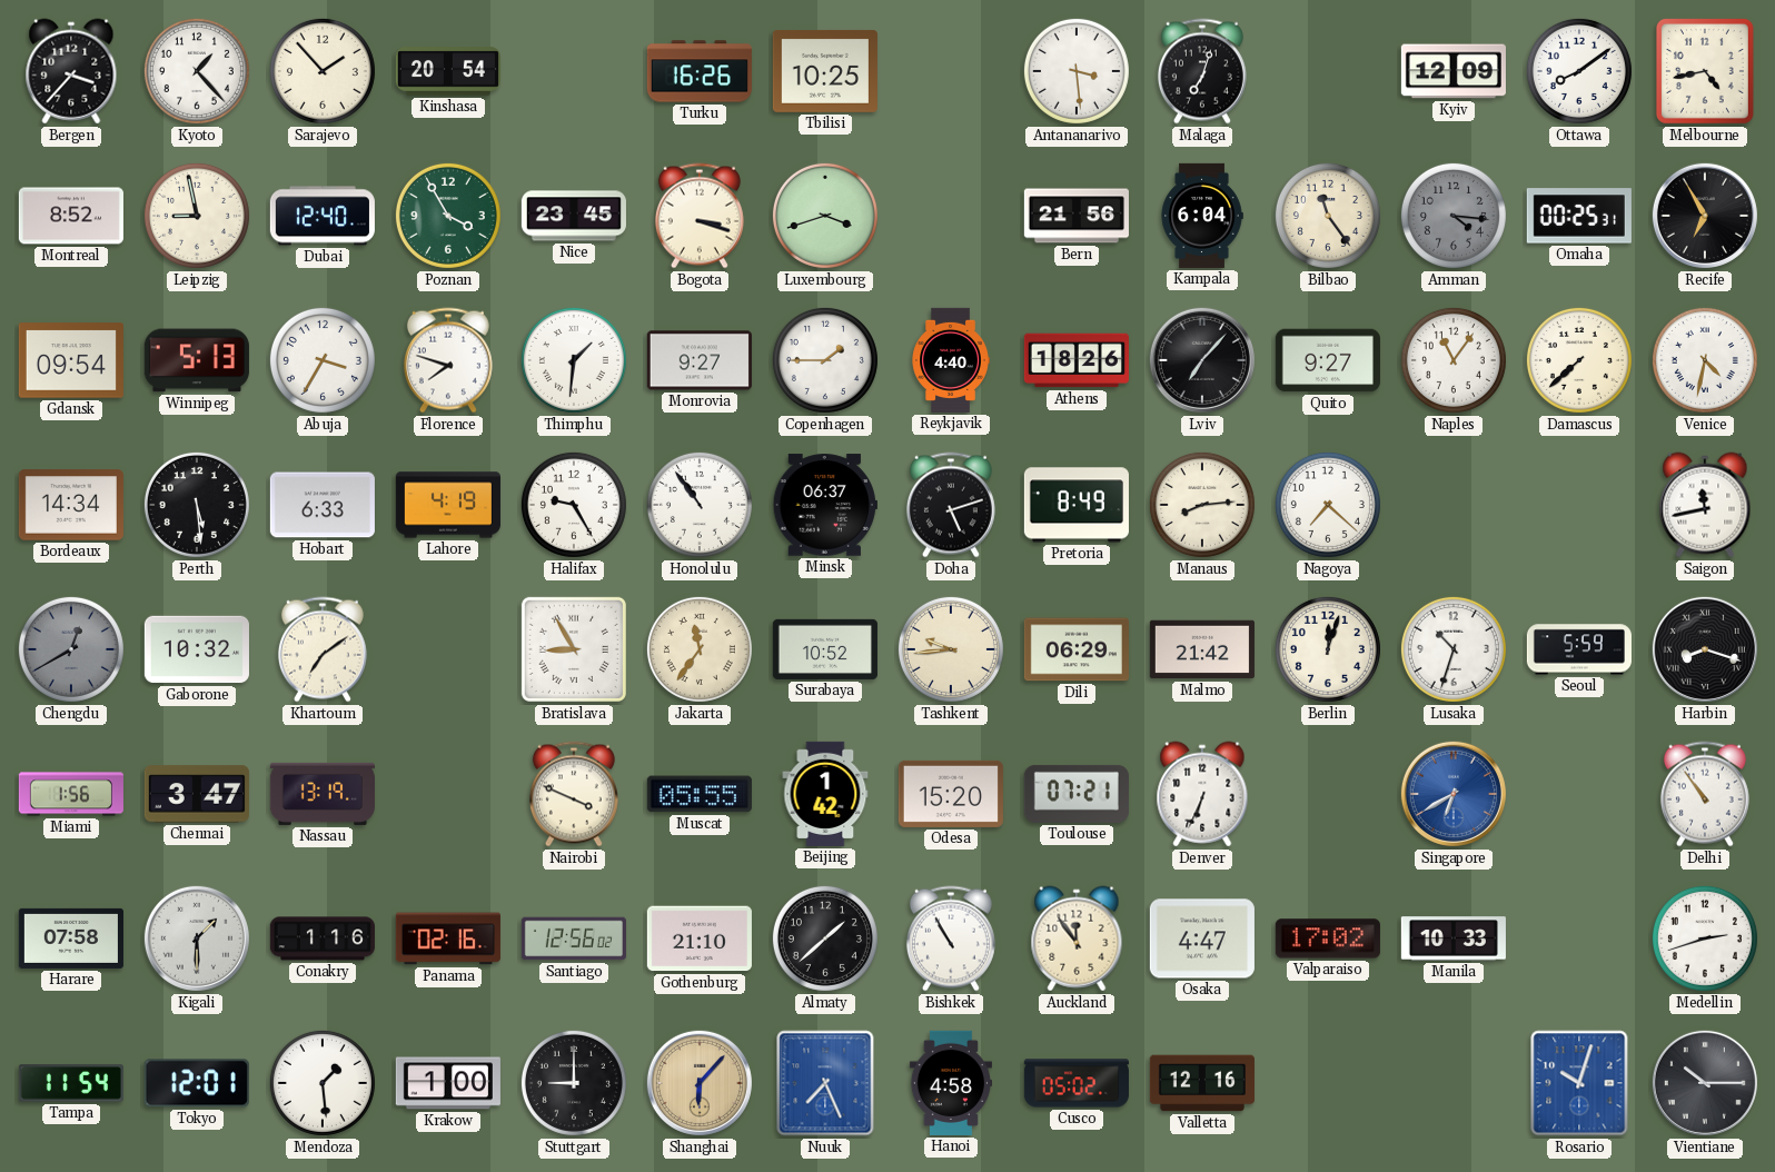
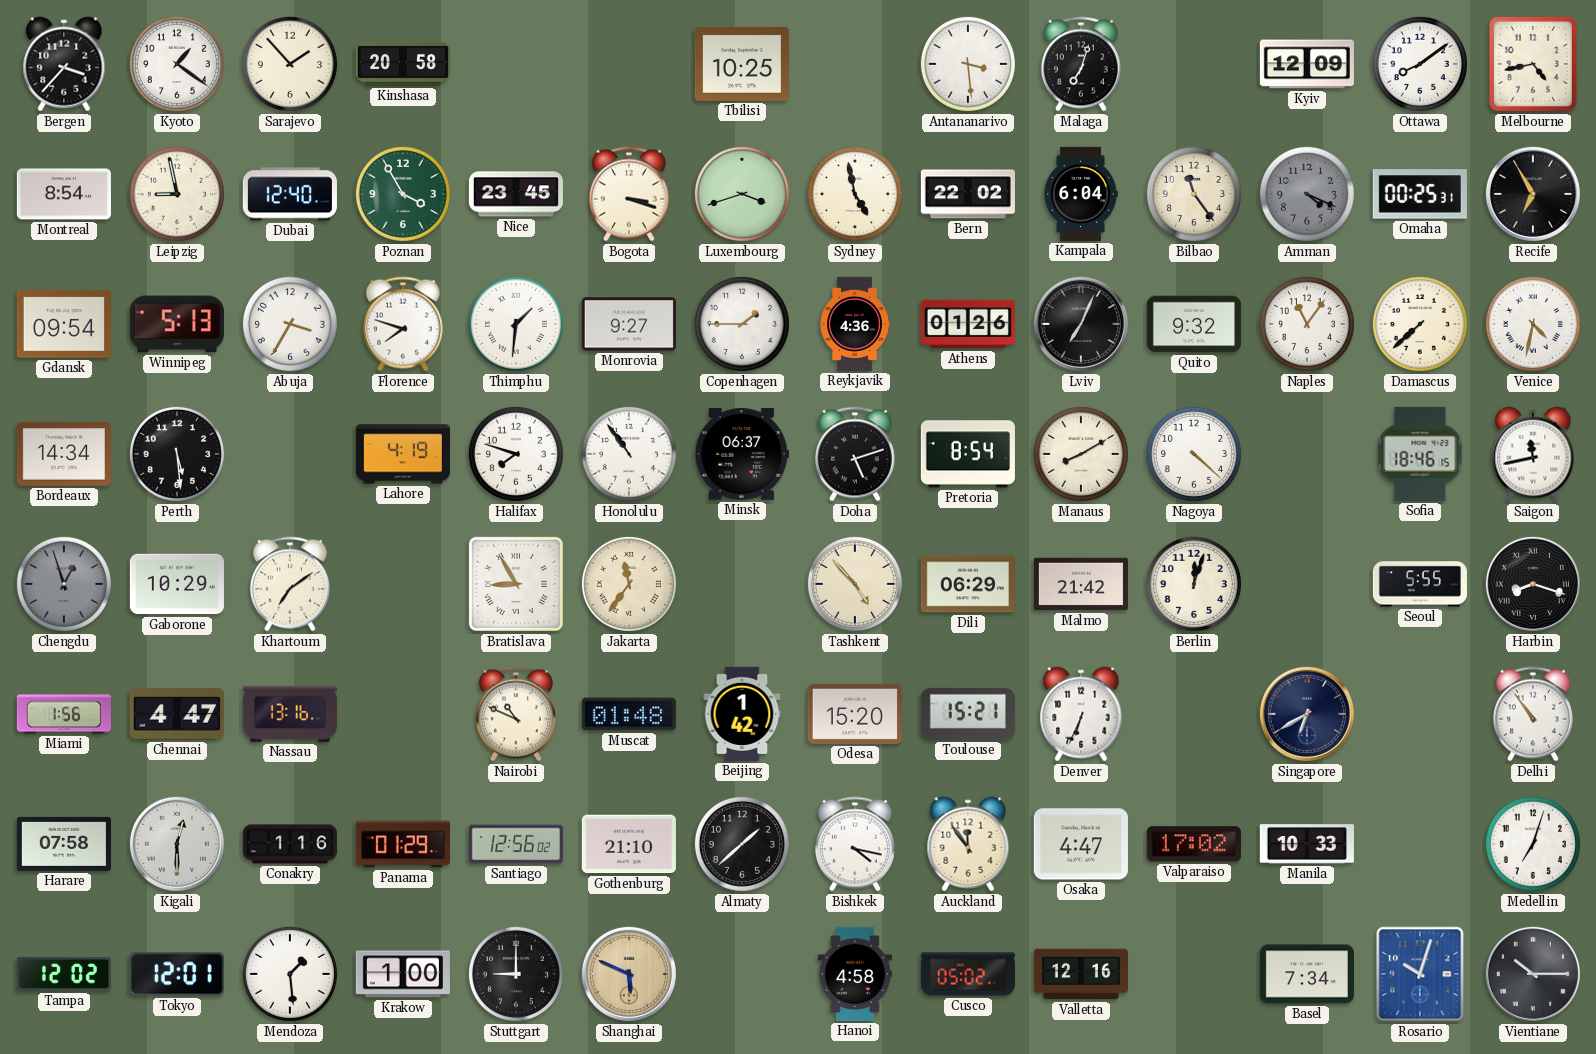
Kyoto: 1:23 -> 1:21
Kinshasa: 20:54 -> 20:58
Turku: 16:26 -> none
Montreal: 8:52 -> 8:54
Sydney: none -> 4:58
Bern: 21:56 -> 22:02
Amman: 4:16 -> 4:19
Reykjavik: 4:40 -> 4:36
Athens: 18:26 -> 01:26
Lviv: 7:07 -> 7:04
Quito: 9:27 -> 9:32
Hobart: 6:33 -> none
Halifax: 9:25 -> 7:48
Pretoria: 8:49 -> 8:54
Manaus: 8:14 -> 8:10
Nagoya: 7:22 -> 4:22
Sofia: none -> 18:46
Chengdu: 12:40 -> 12:57
Gaborone: 10:32 -> 10:29
Surabaya: 10:52 -> none
Tashkent: 9:44 -> 4:53
Lusaka: 10:33 -> none
Seoul: 5:59 -> 5:55
Chennai: 3:47 -> 4:47
Nassau: 13:19 -> 13:16
Nairobi: 3:49 -> 10:49
Muscat: 05:55 -> 01:48
Toulouse: 07:21 -> 15:21
Singapore dial: blue -> navy
Kigali: 1:30 -> 12:30
Panama: 02:16 -> 01:29
Bishkek: 10:55 -> 4:17
Medellin: 2:42 -> 7:03
Tampa: 11:54 -> 12:02
Shanghai: 6:07 -> 5:49
Nuuk: 7:26 -> none
Basel: none -> 7:34
